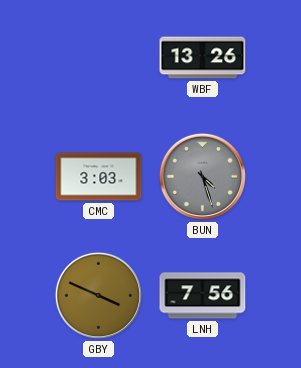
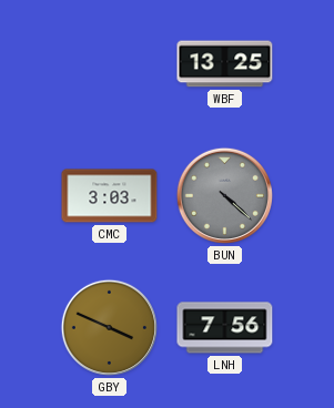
WBF: 13:26 -> 13:25
BUN: 4:27 -> 4:22
